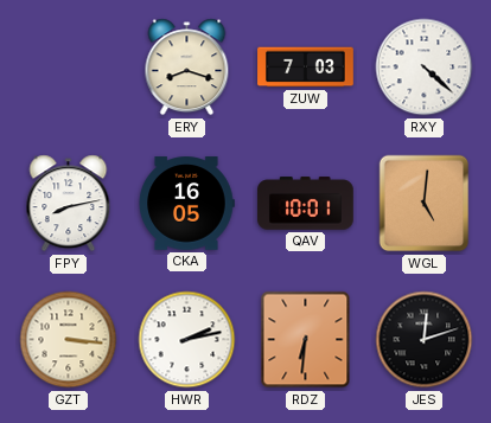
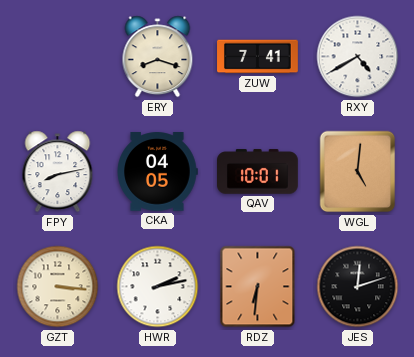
ZUW: 7:03 -> 7:41
RXY: 4:22 -> 4:40
CKA: 16:05 -> 04:05
